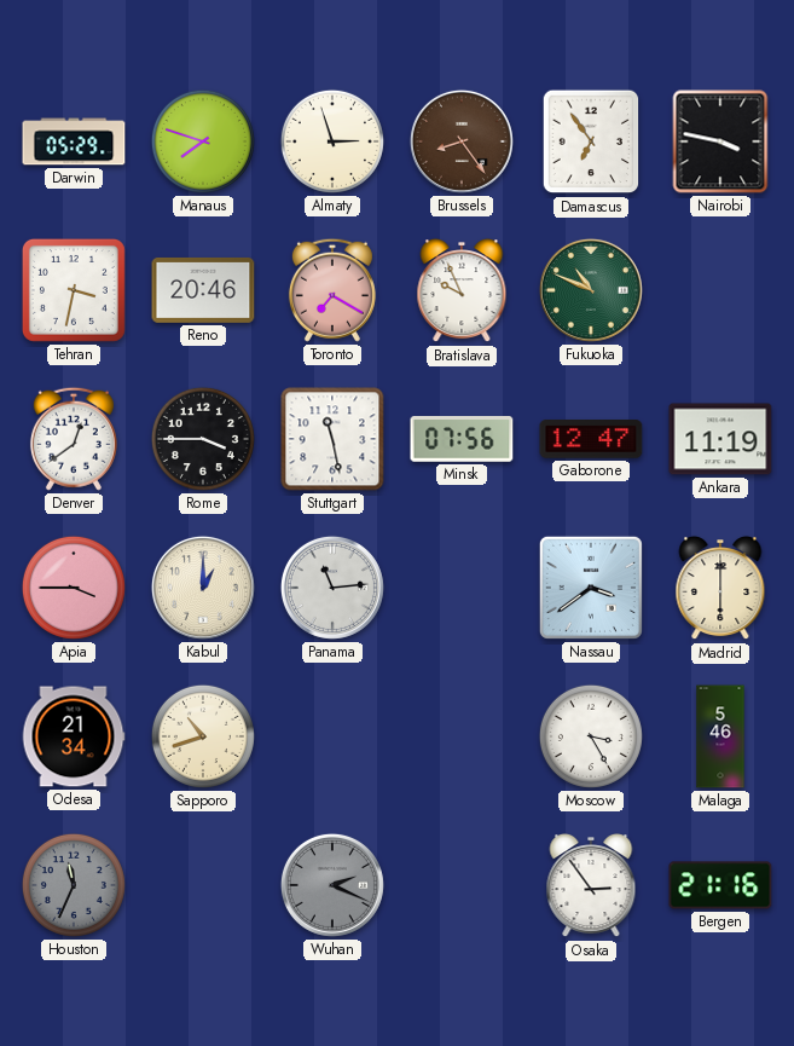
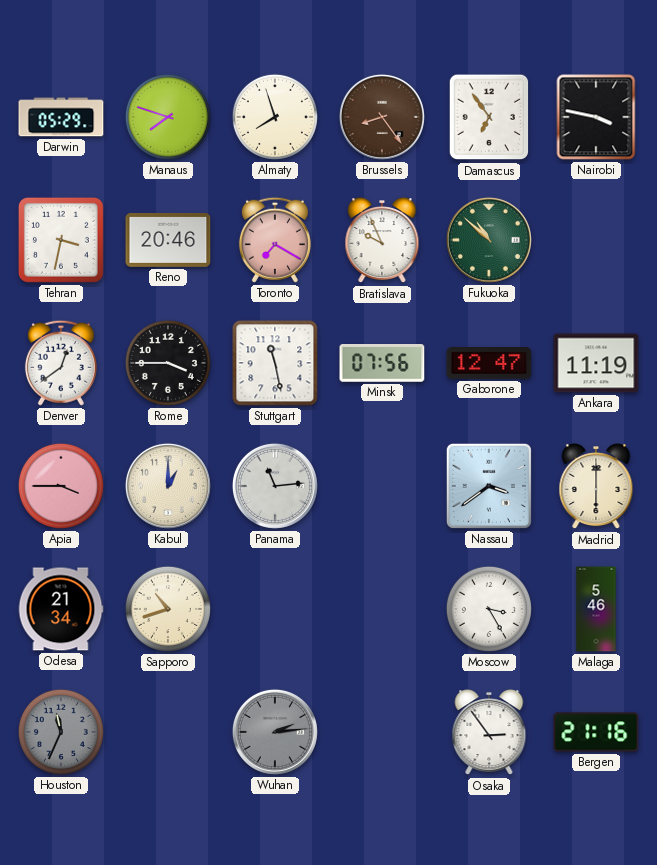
Almaty: 2:57 -> 7:57
Fukuoka: 10:49 -> 10:52
Wuhan: 2:19 -> 2:14
